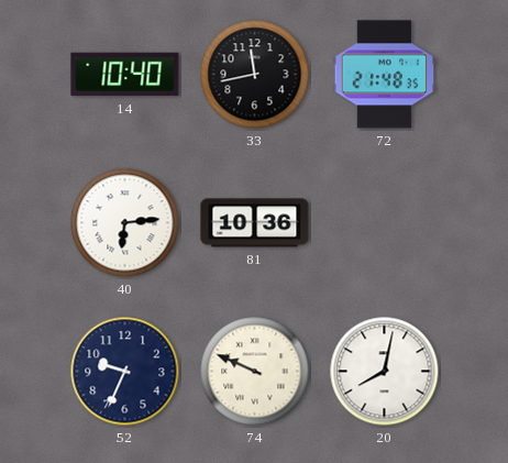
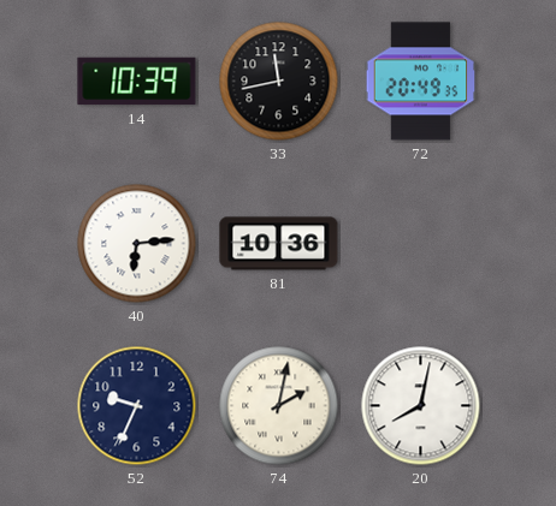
14: 10:40 -> 10:39
72: 21:48 -> 20:49
74: 9:49 -> 2:02
